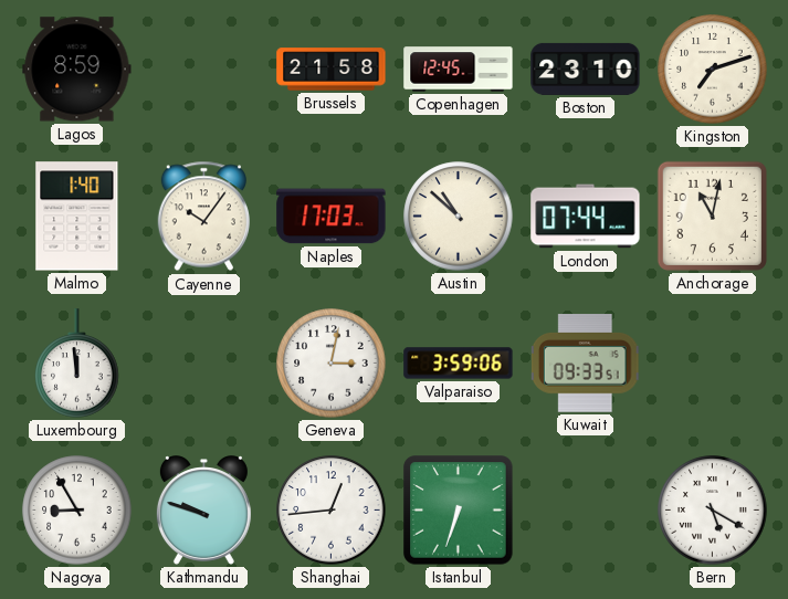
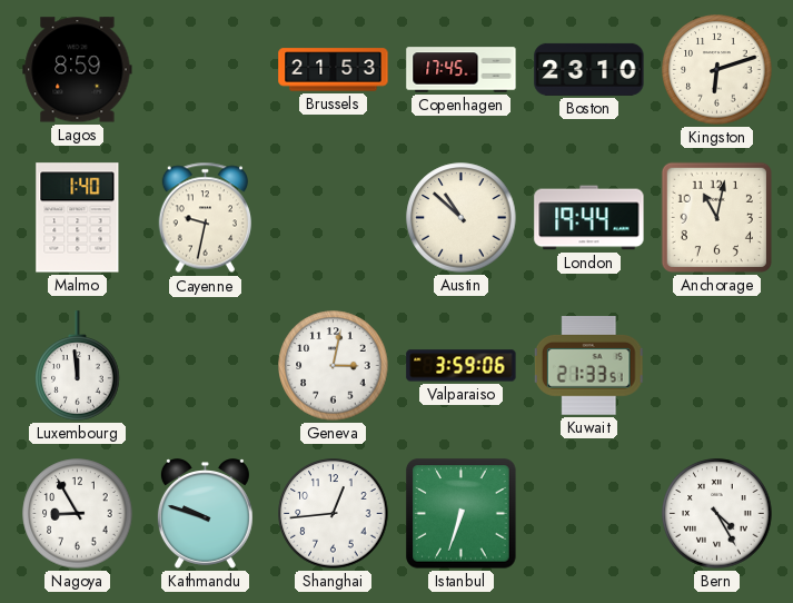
Brussels: 21:58 -> 21:53
Copenhagen: 12:45 -> 17:45
Kingston: 7:12 -> 6:12
Cayenne: 10:06 -> 9:32
Naples: 17:03 -> none
London: 07:44 -> 19:44
Kuwait: 09:33 -> 21:33
Bern: 5:20 -> 4:25
